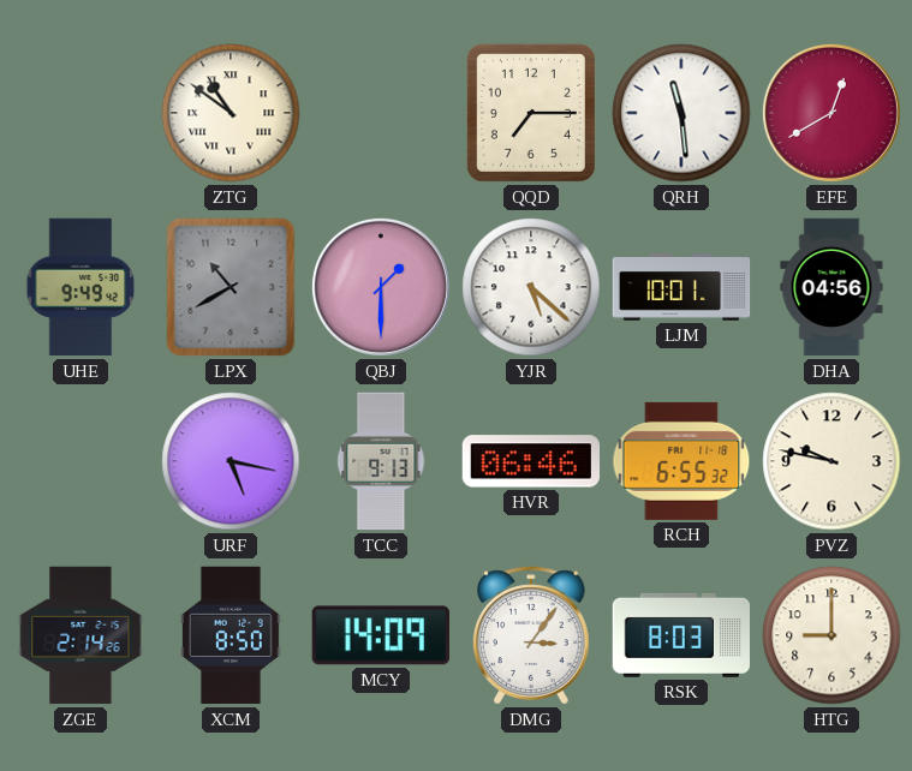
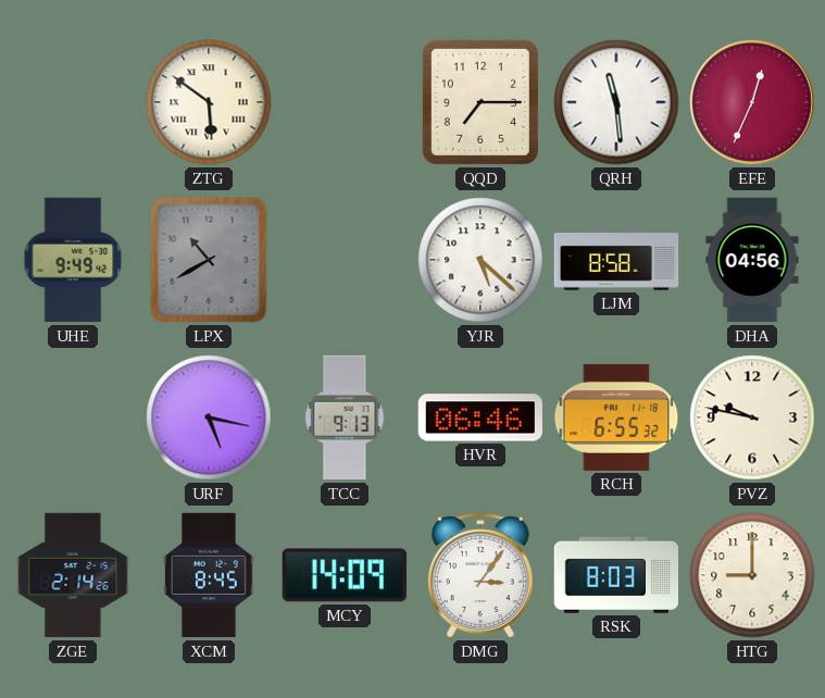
ZTG: 10:51 -> 5:51
EFE: 12:40 -> 12:34
QBJ: 1:30 -> none
LJM: 10:01 -> 8:58
XCM: 8:50 -> 8:45
